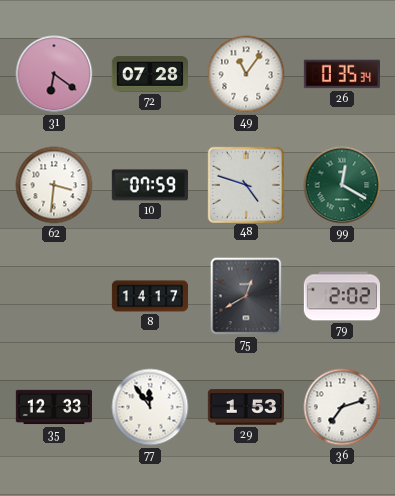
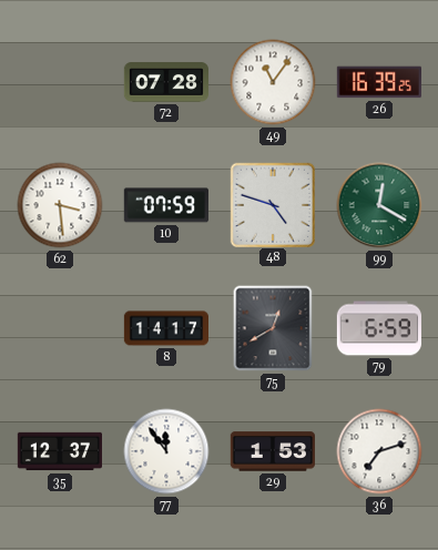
31: 6:21 -> none
26: 0:35 -> 16:39
62: 3:31 -> 3:29
79: 2:02 -> 6:59
35: 12:33 -> 12:37
